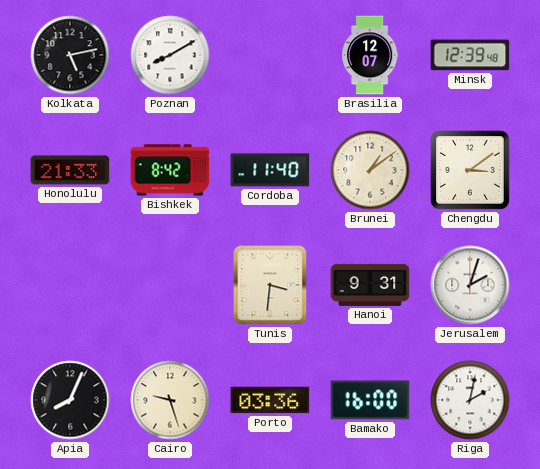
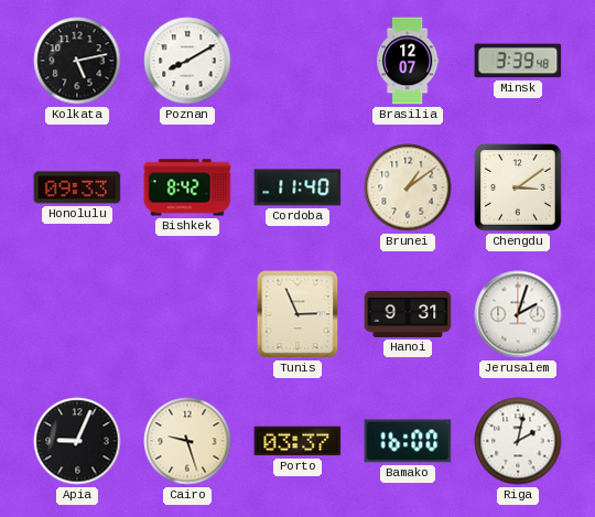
Minsk: 12:39 -> 3:39
Honolulu: 21:33 -> 09:33
Tunis: 3:31 -> 2:56
Apia: 8:04 -> 9:04
Porto: 03:36 -> 03:37
